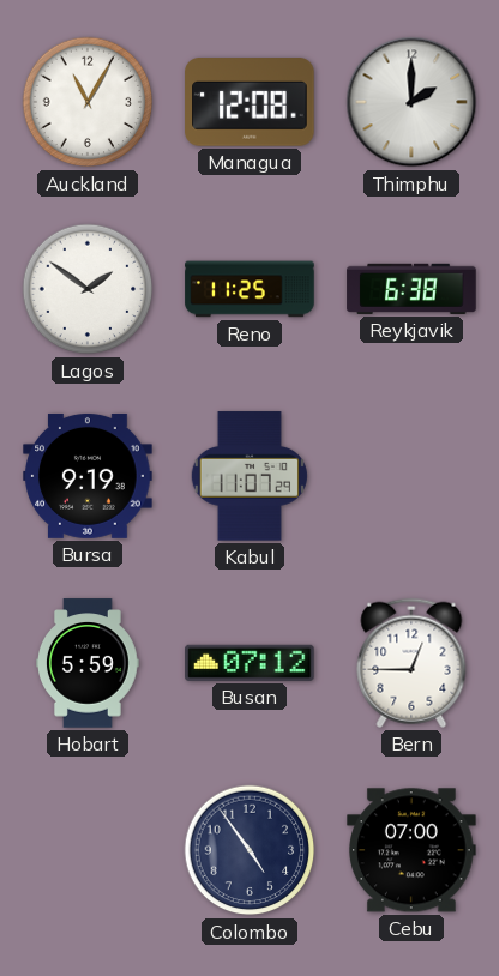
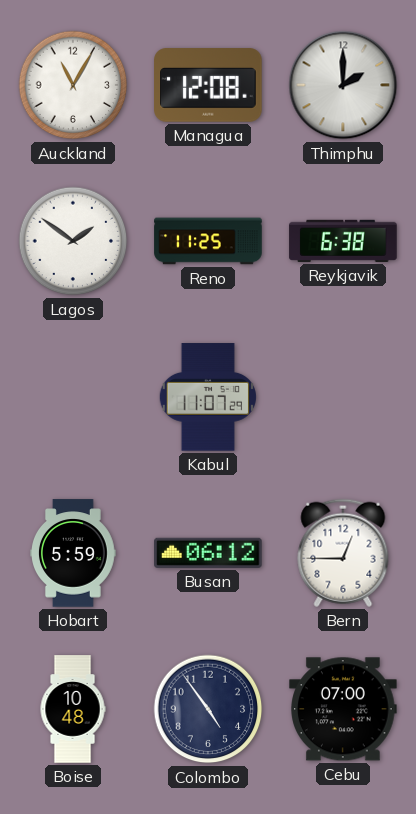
Bursa: 9:19 -> none
Busan: 07:12 -> 06:12
Boise: none -> 10:48
